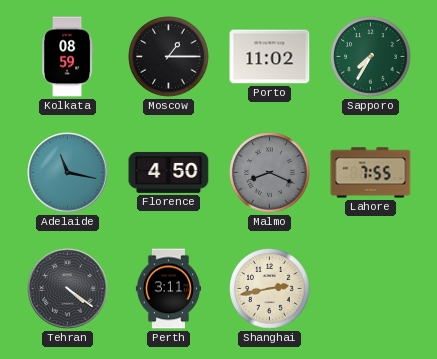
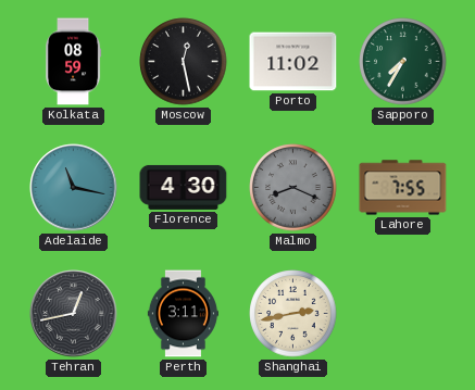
Moscow: 1:15 -> 12:28
Florence: 4:50 -> 4:30
Tehran: 4:21 -> 12:43
